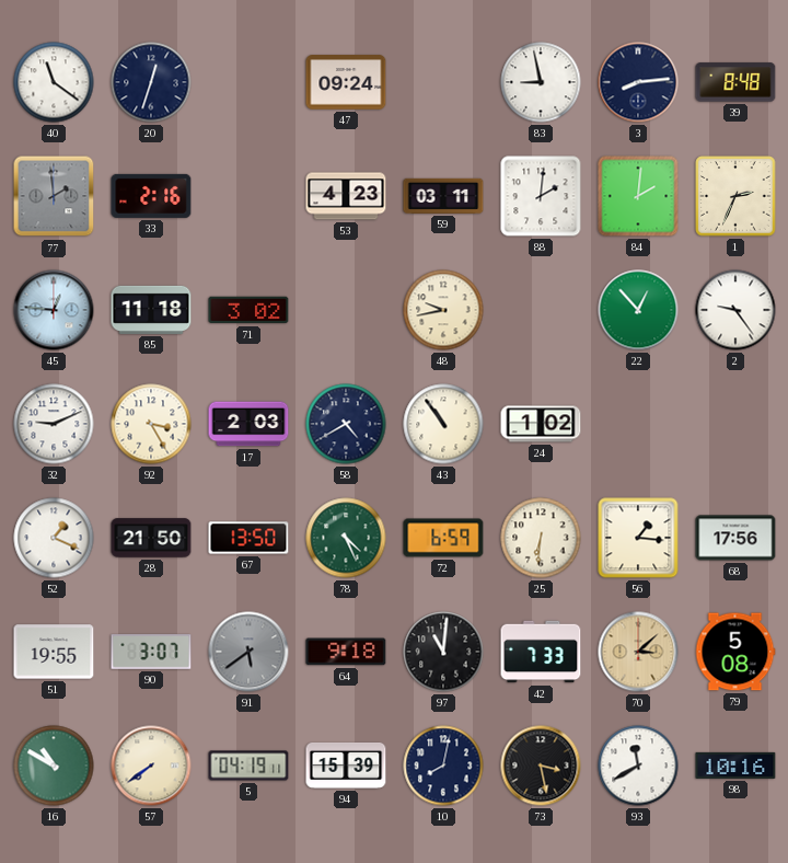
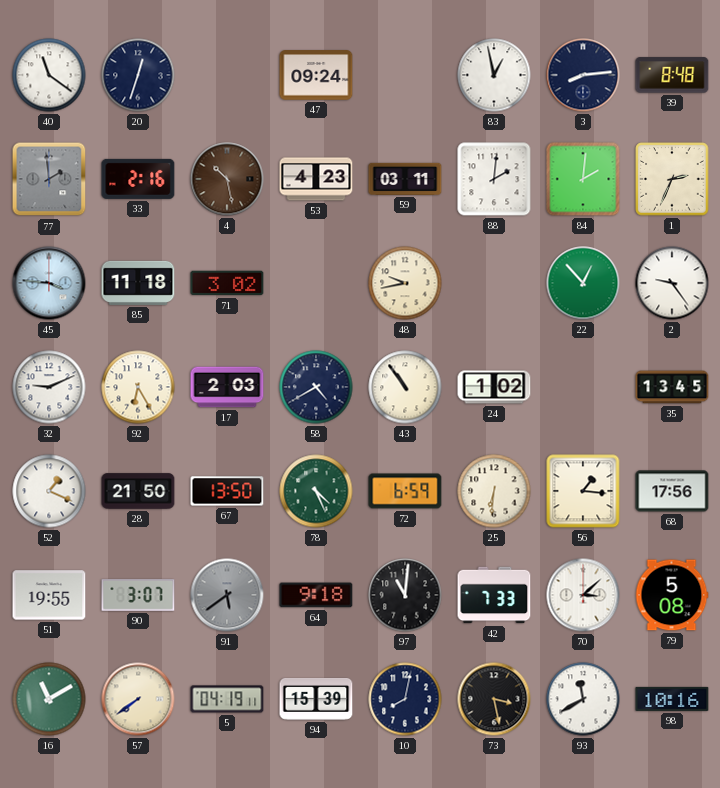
83: 8:58 -> 12:58
4: none -> 10:28
45: 12:46 -> 3:46
92: 3:25 -> 6:25
35: none -> 13:45
70 dial: champagne -> white
16: 10:50 -> 11:10
